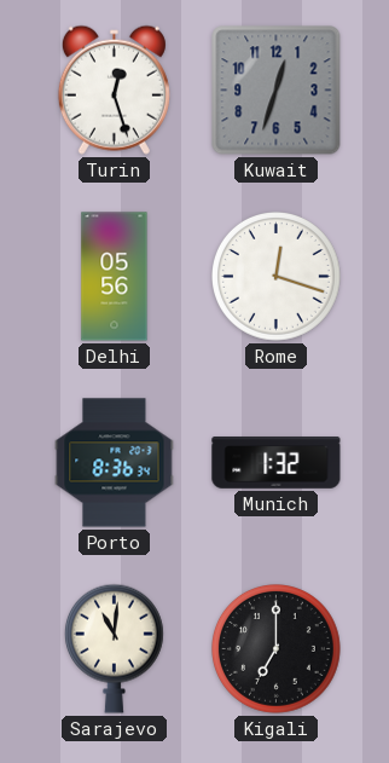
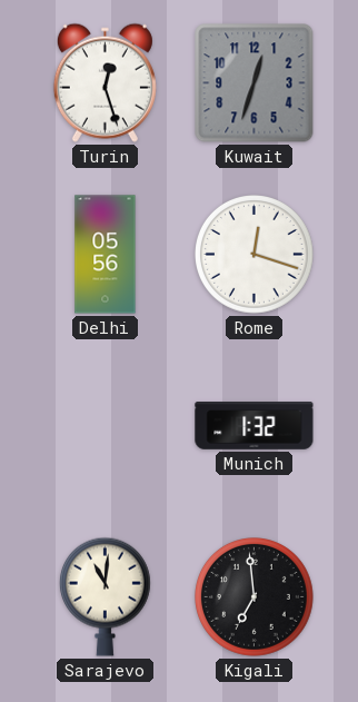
Porto: 8:36 -> none
Kigali: 7:00 -> 6:59
